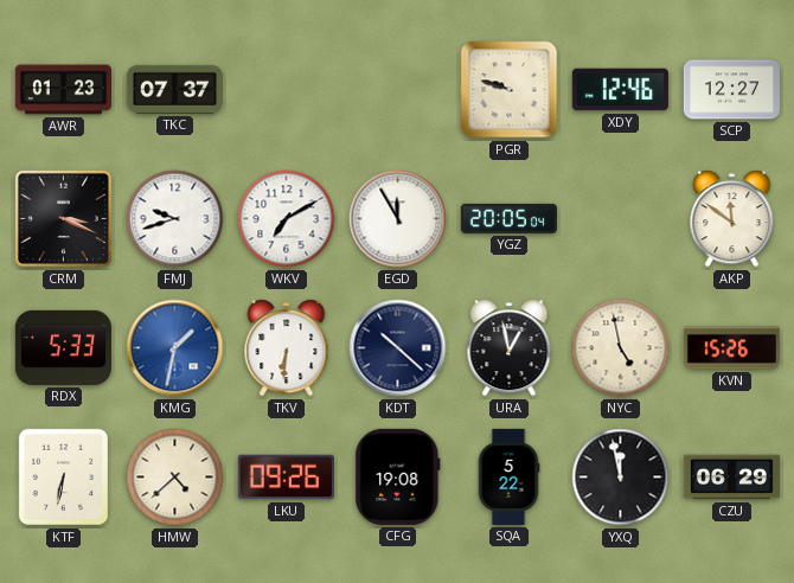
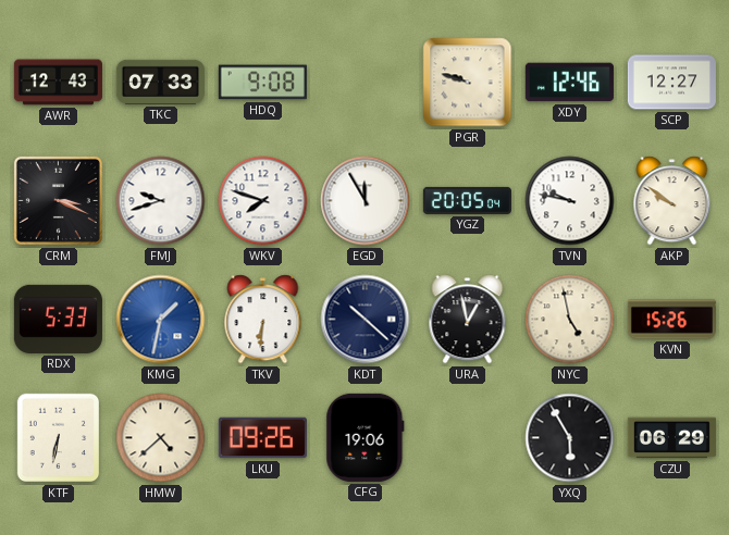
AWR: 01:23 -> 12:43
TKC: 07:37 -> 07:33
HDQ: none -> 9:08
WKV: 7:10 -> 7:48
TVN: none -> 9:47
AKP: 11:51 -> 9:51
CFG: 19:08 -> 19:06
SQA: 5:22 -> none
YXQ: 11:58 -> 5:55
